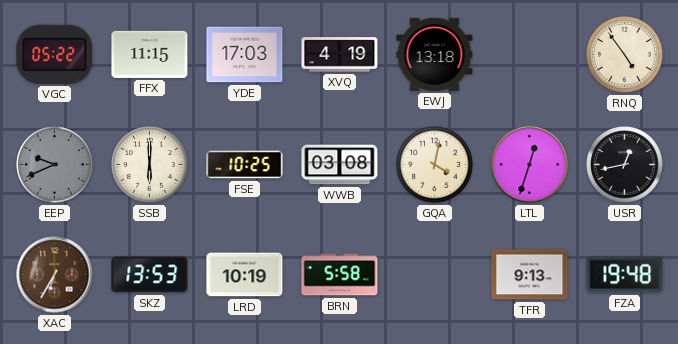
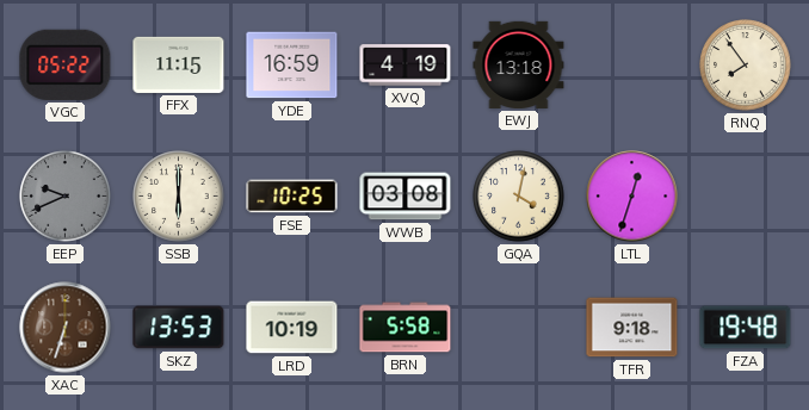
YDE: 17:03 -> 16:59
RNQ: 4:54 -> 7:54
USR: 12:43 -> none
XAC: 6:35 -> 6:33
TFR: 9:13 -> 9:18
